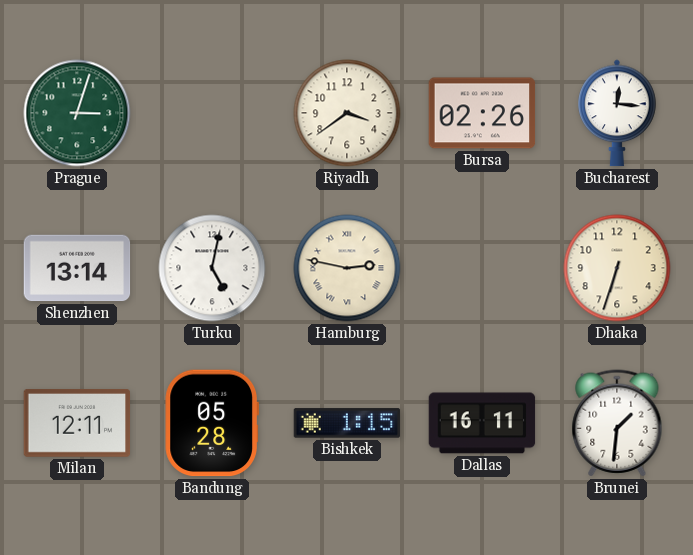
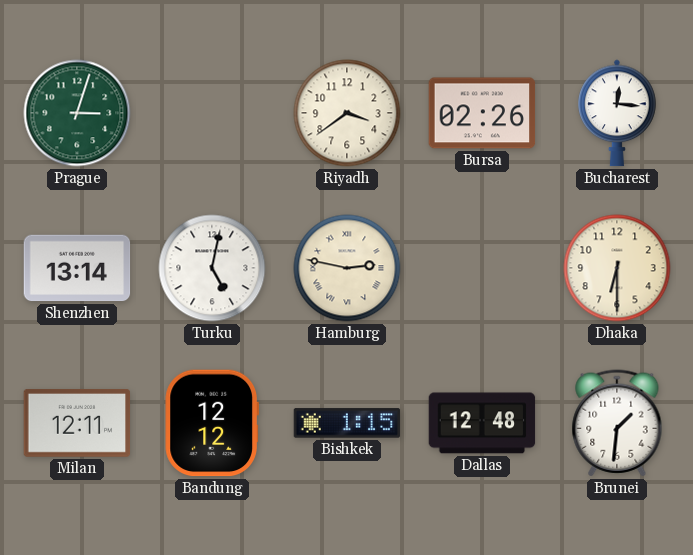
Dhaka: 6:33 -> 6:30
Bandung: 05:28 -> 12:12
Dallas: 16:11 -> 12:48
